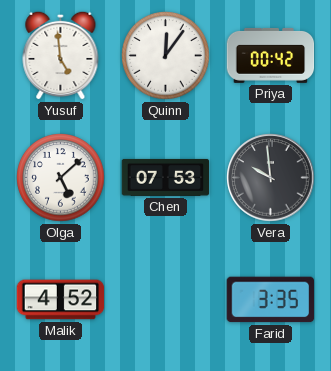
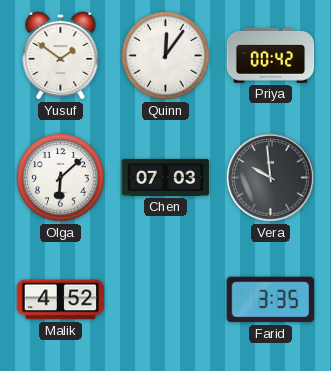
Yusuf: 4:59 -> 1:51
Olga: 5:08 -> 6:08
Chen: 07:53 -> 07:03
